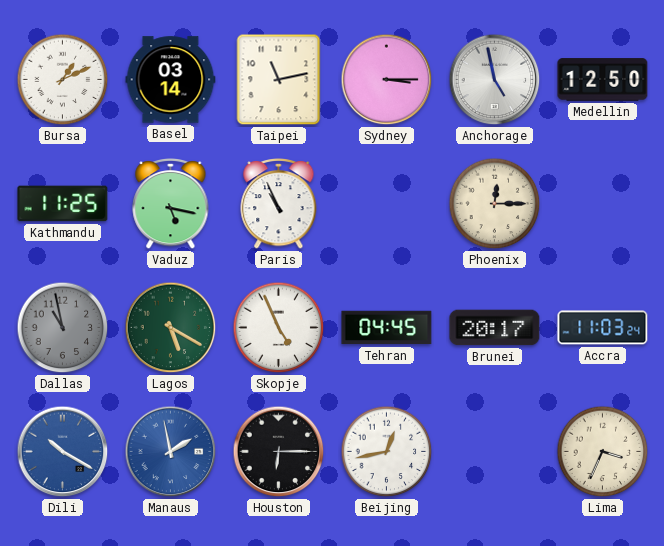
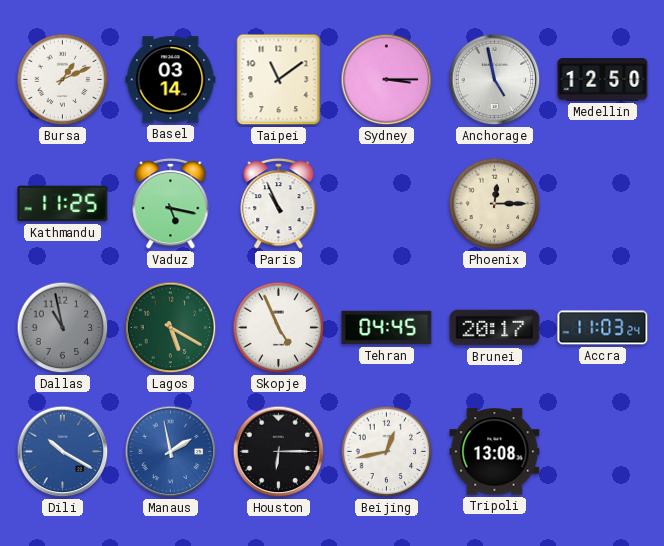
Taipei: 11:13 -> 11:09
Tripoli: none -> 13:08
Lima: 3:34 -> none
